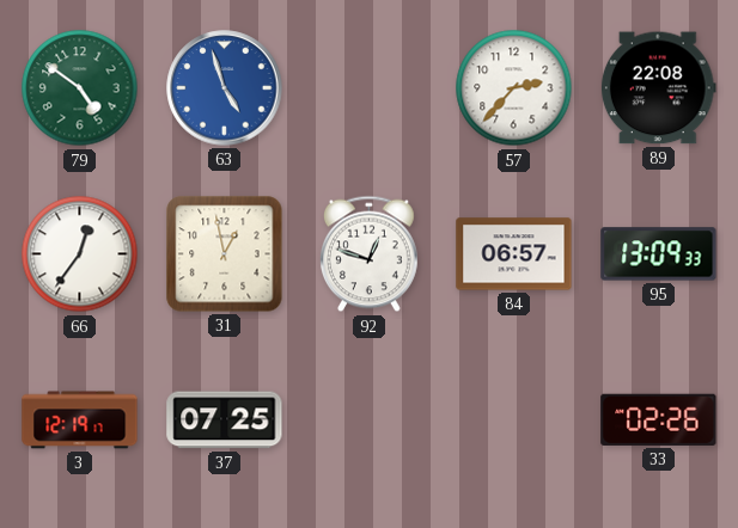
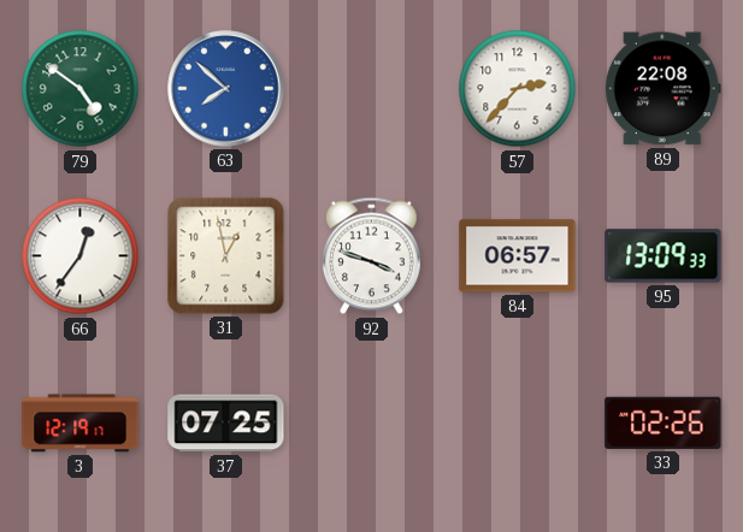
63: 4:57 -> 7:52
92: 12:48 -> 3:48
